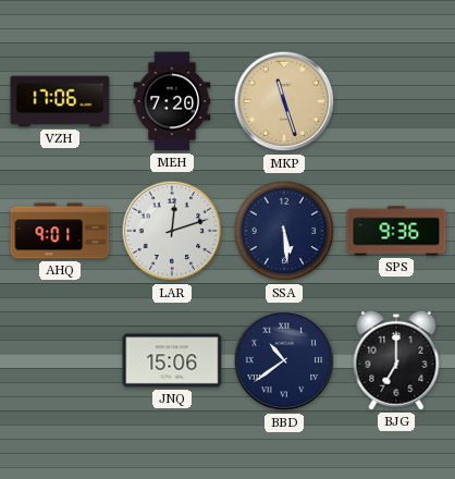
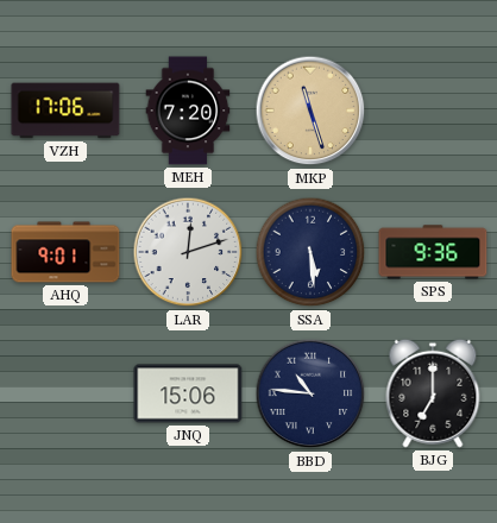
BBD: 10:39 -> 10:46
